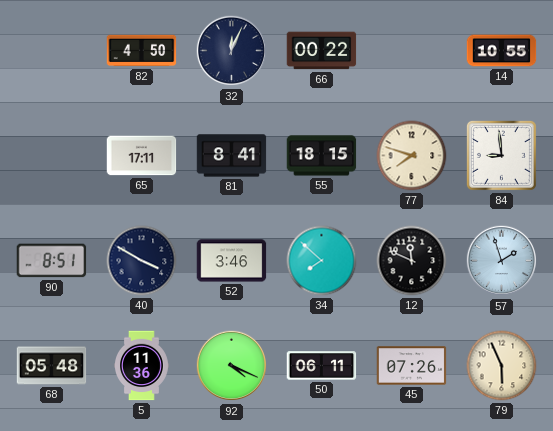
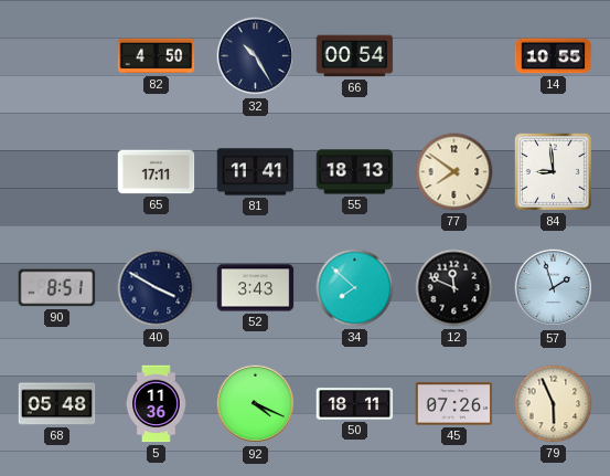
32: 12:04 -> 10:25
66: 00:22 -> 00:54
81: 8:41 -> 11:41
55: 18:15 -> 18:13
77: 7:48 -> 7:51
52: 3:46 -> 3:43
50: 06:11 -> 18:11
